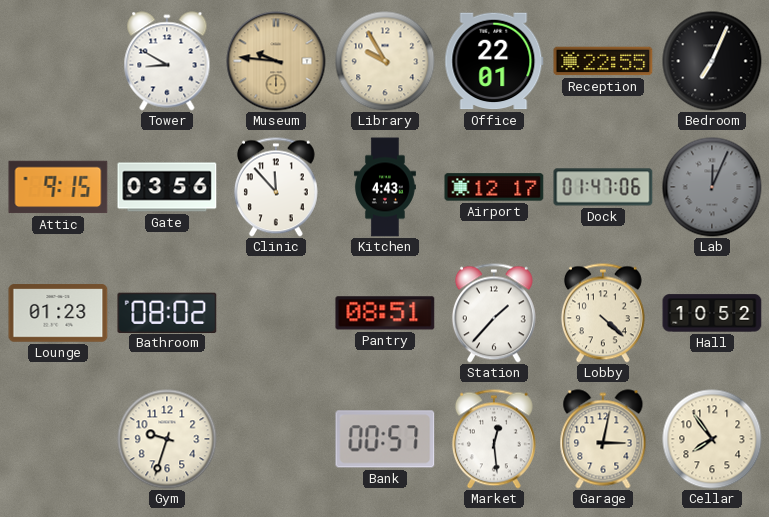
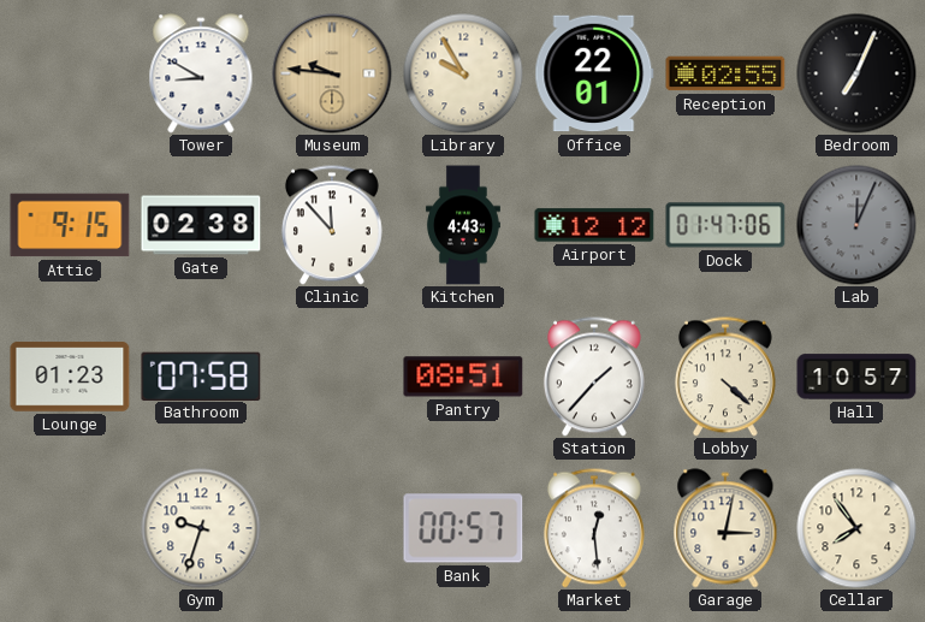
Reception: 22:55 -> 02:55
Gate: 03:56 -> 02:38
Airport: 12:17 -> 12:12
Bathroom: 08:02 -> 07:58
Hall: 10:52 -> 10:57
